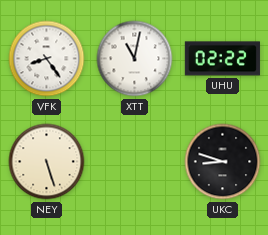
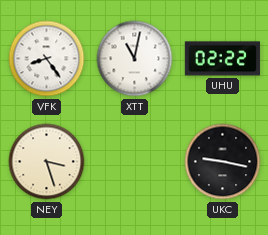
NEY: 5:27 -> 3:27
UKC: 8:48 -> 9:17
